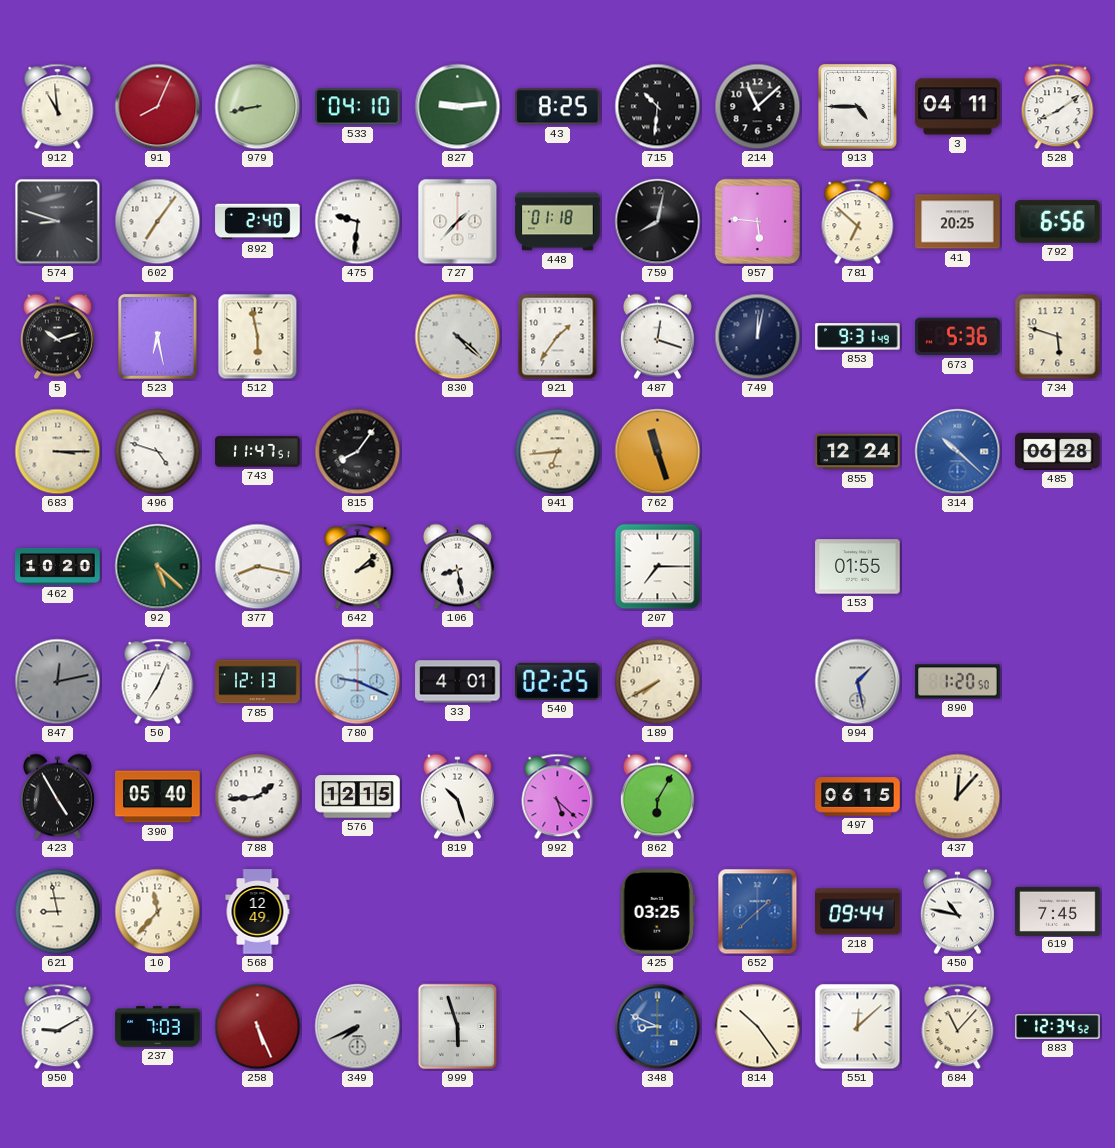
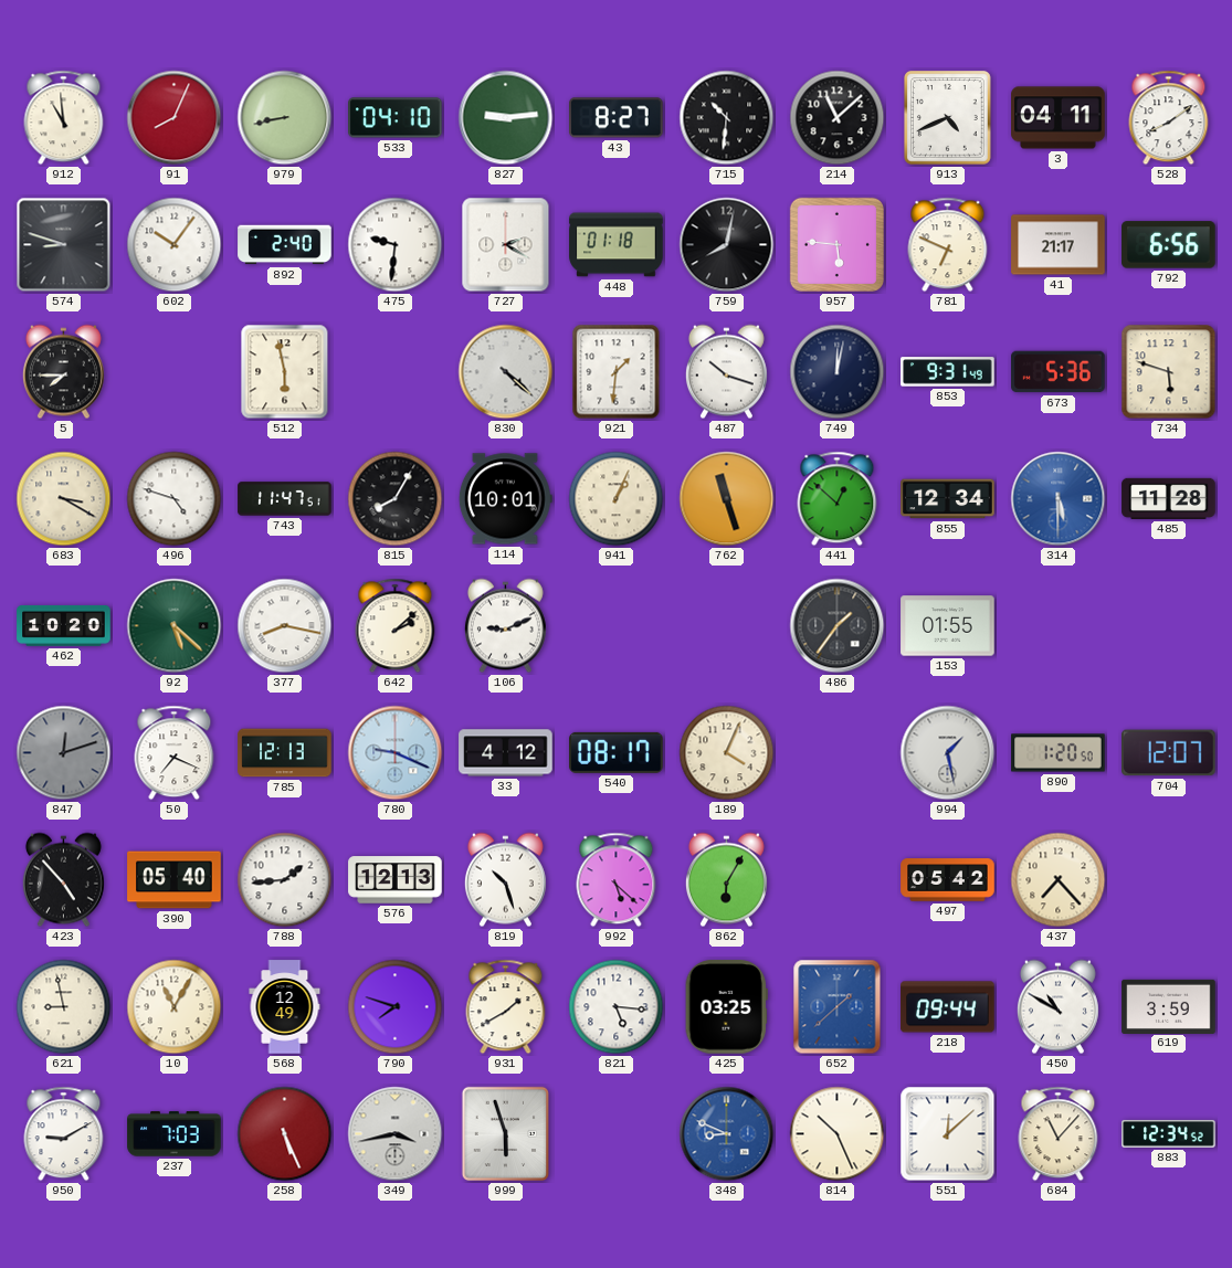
43: 8:25 -> 8:27
913: 4:45 -> 4:41
602: 7:06 -> 10:06
727: 1:37 -> 2:20
781: 6:52 -> 6:49
41: 20:25 -> 21:17
5: 10:12 -> 7:45
523: 6:28 -> none
921: 1:36 -> 1:31
487: 12:18 -> 10:18
683: 3:15 -> 3:20
815: 8:06 -> 8:05
114: none -> 10:01
941: 6:44 -> 1:04
441: none -> 12:52
855: 12:24 -> 12:34
314: 10:22 -> 5:30
485: 06:28 -> 11:28
106: 8:28 -> 9:11
207: 7:15 -> none
486: none -> 1:36
847: 12:13 -> 12:12
50: 7:04 -> 7:19
33: 4:01 -> 4:12
540: 02:25 -> 08:17
189: 7:40 -> 4:04
704: none -> 12:07
423: 4:55 -> 4:53
576: 12:15 -> 12:13
497: 06:15 -> 05:42
437: 12:07 -> 7:23
10: 11:37 -> 11:05
790: none -> 7:48
931: none -> 1:40
821: none -> 5:16
450: 10:47 -> 10:50
619: 7:45 -> 3:59
349: 7:41 -> 3:43
814: 10:24 -> 10:26
